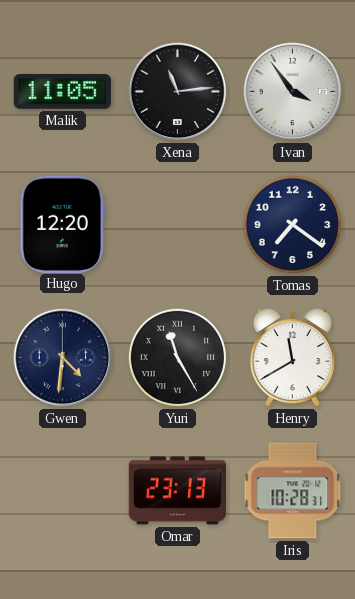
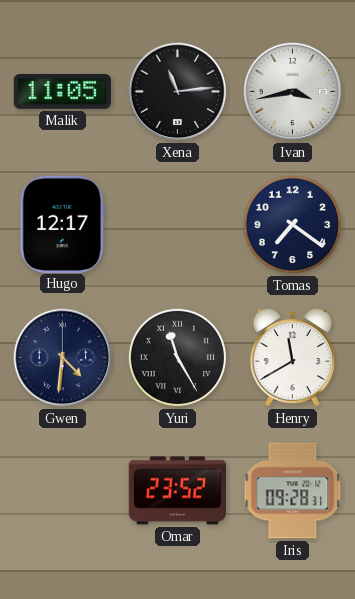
Ivan: 3:54 -> 3:43
Hugo: 12:20 -> 12:17
Omar: 23:13 -> 23:52
Iris: 10:28 -> 09:28
